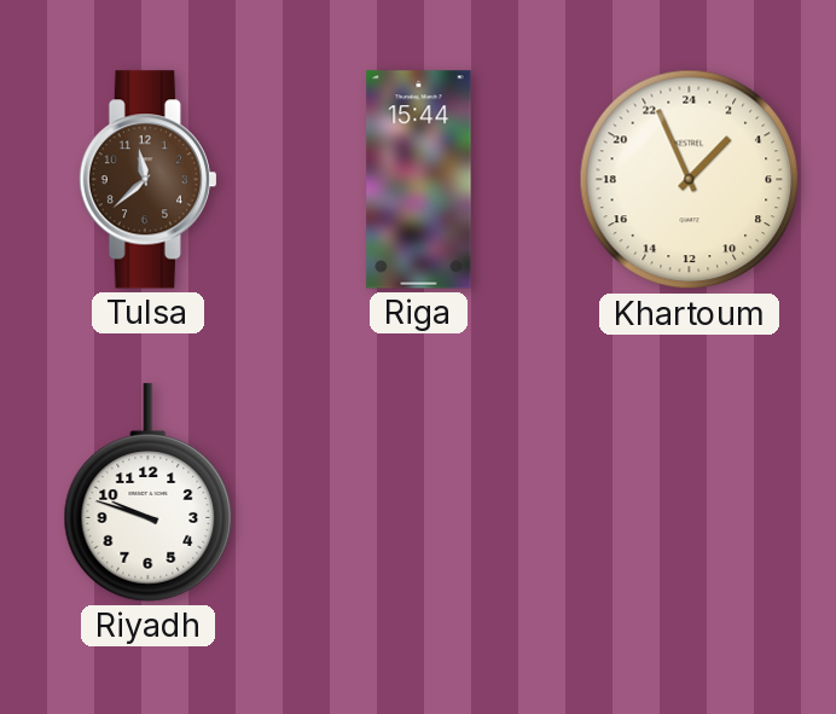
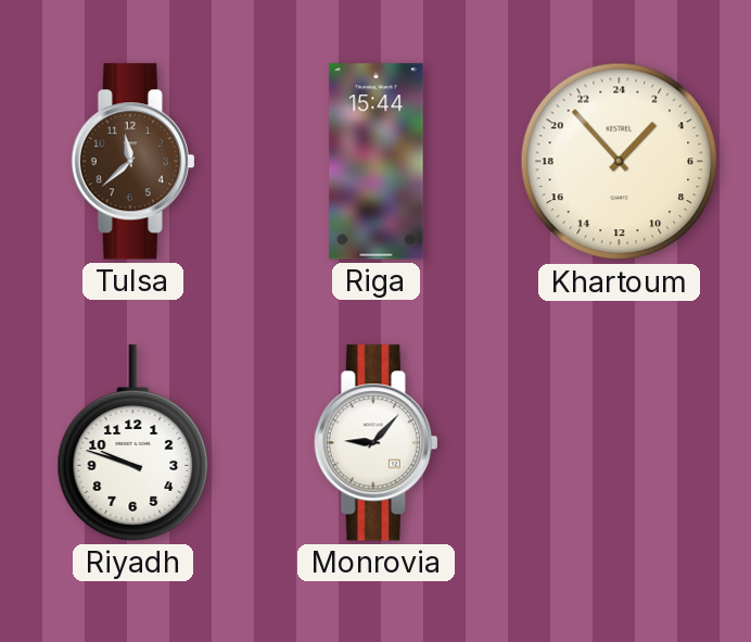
Khartoum: 2:56 -> 2:53
Monrovia: none -> 9:07
